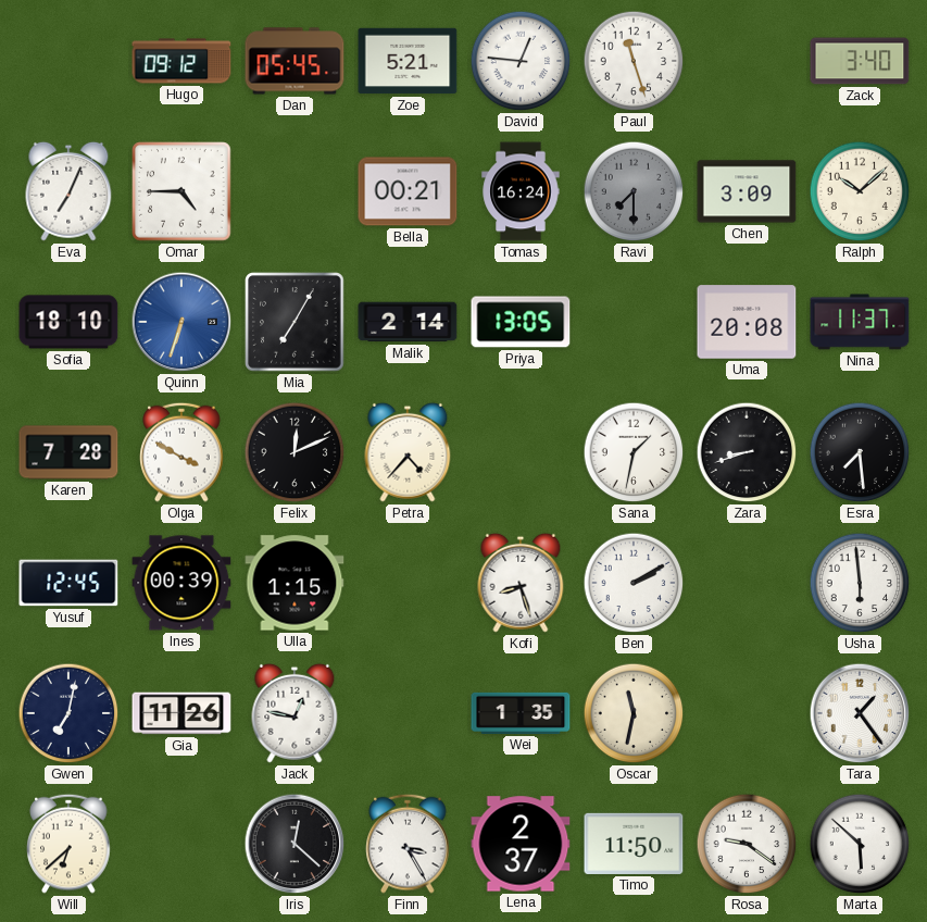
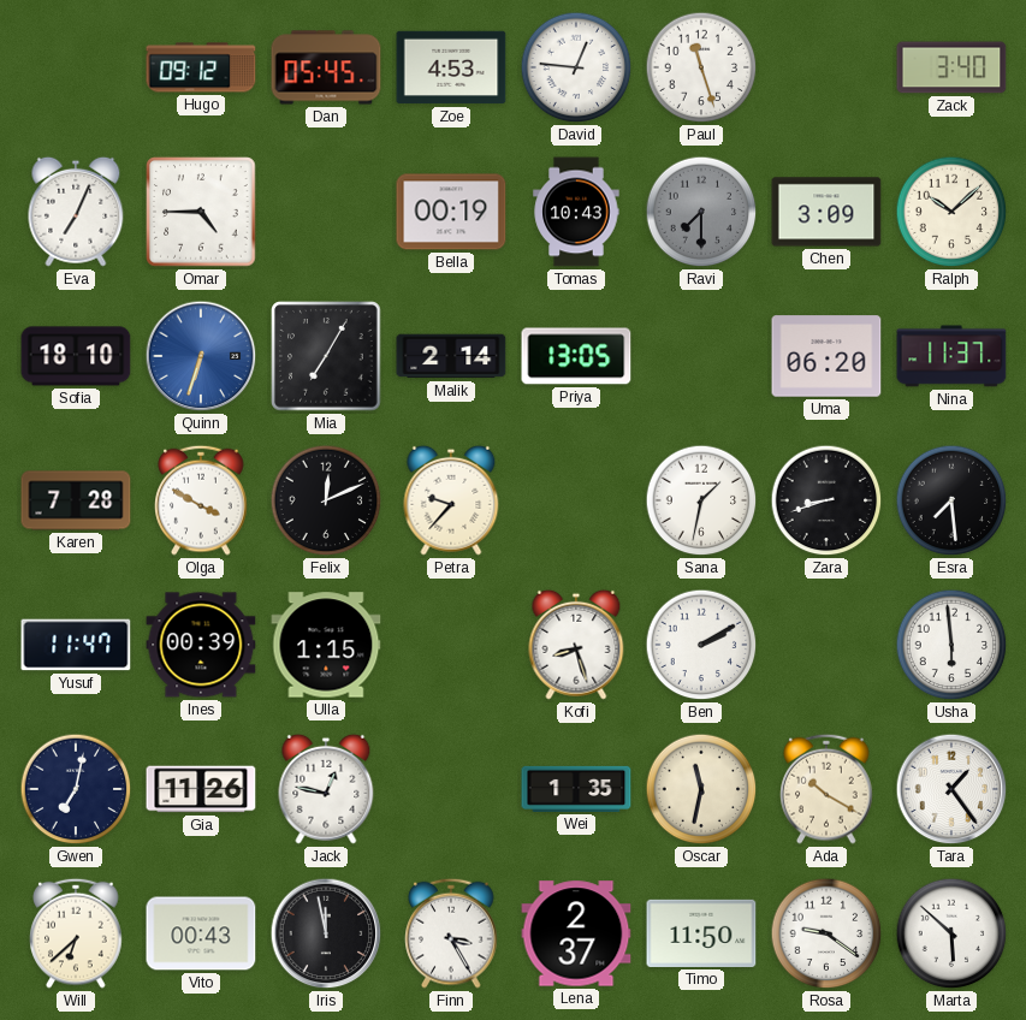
Zoe: 5:21 -> 4:53
Bella: 00:21 -> 00:19
Tomas: 16:24 -> 10:43
Uma: 20:08 -> 06:20
Petra: 4:37 -> 9:37
Yusuf: 12:45 -> 11:47
Ada: none -> 10:20
Vito: none -> 00:43
Iris: 12:22 -> 11:58
